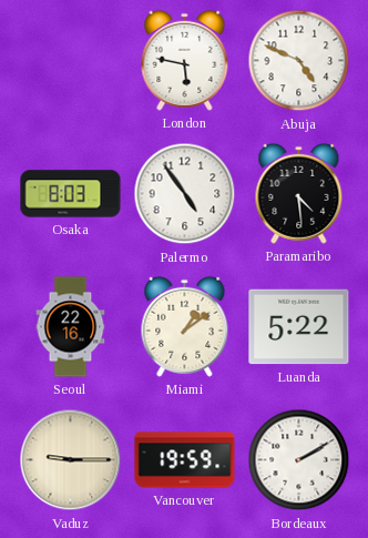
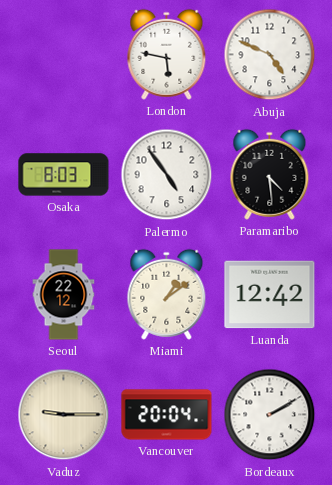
Seoul: 22:16 -> 22:12
Luanda: 5:22 -> 12:42
Vancouver: 19:59 -> 20:04
